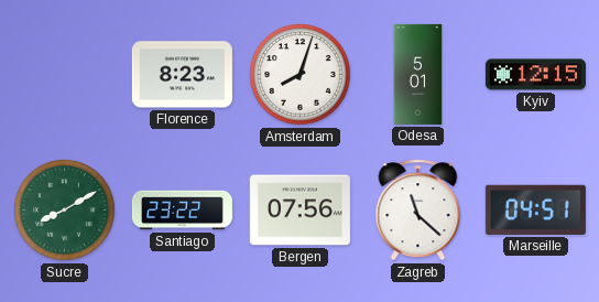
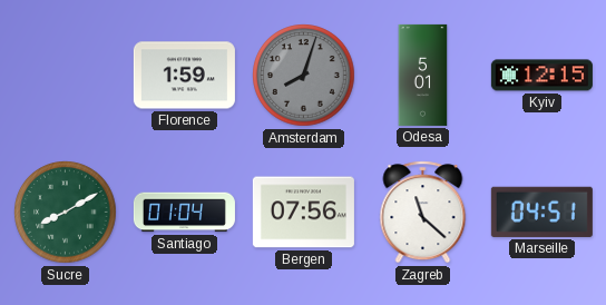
Florence: 8:23 -> 1:59
Amsterdam dial: white -> grey
Santiago: 23:22 -> 01:04
